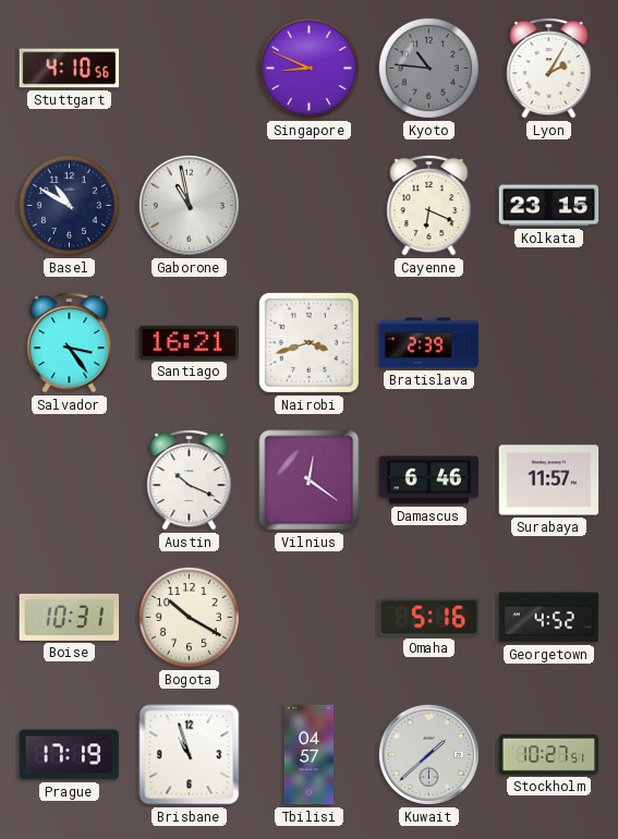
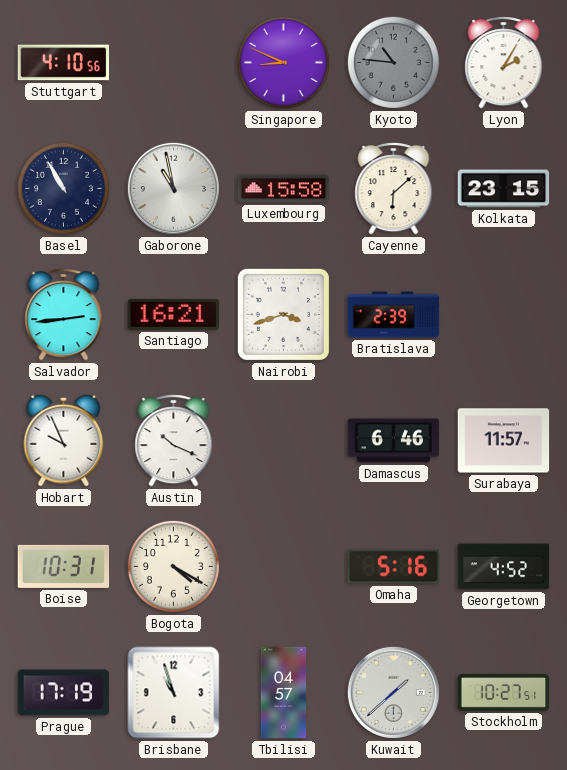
Basel: 10:50 -> 10:55
Luxembourg: none -> 15:58
Cayenne: 6:19 -> 6:08
Salvador: 3:24 -> 2:44
Hobart: none -> 9:56
Vilnius: 12:21 -> none
Bogota: 10:20 -> 4:20
